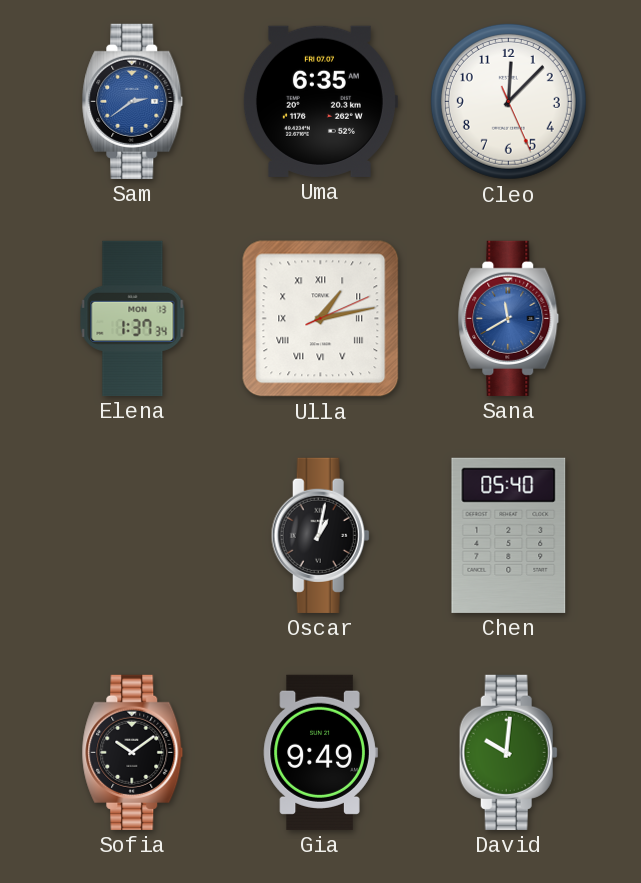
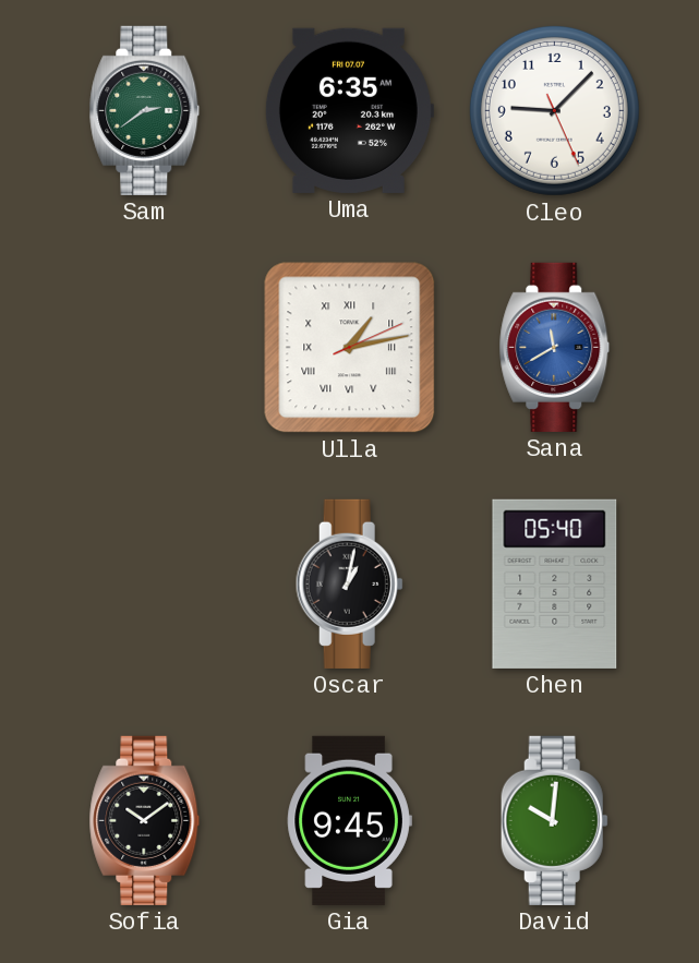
Sam dial: blue -> green
Cleo: 12:07 -> 9:07
Elena: 1:37 -> none
Gia: 9:49 -> 9:45
